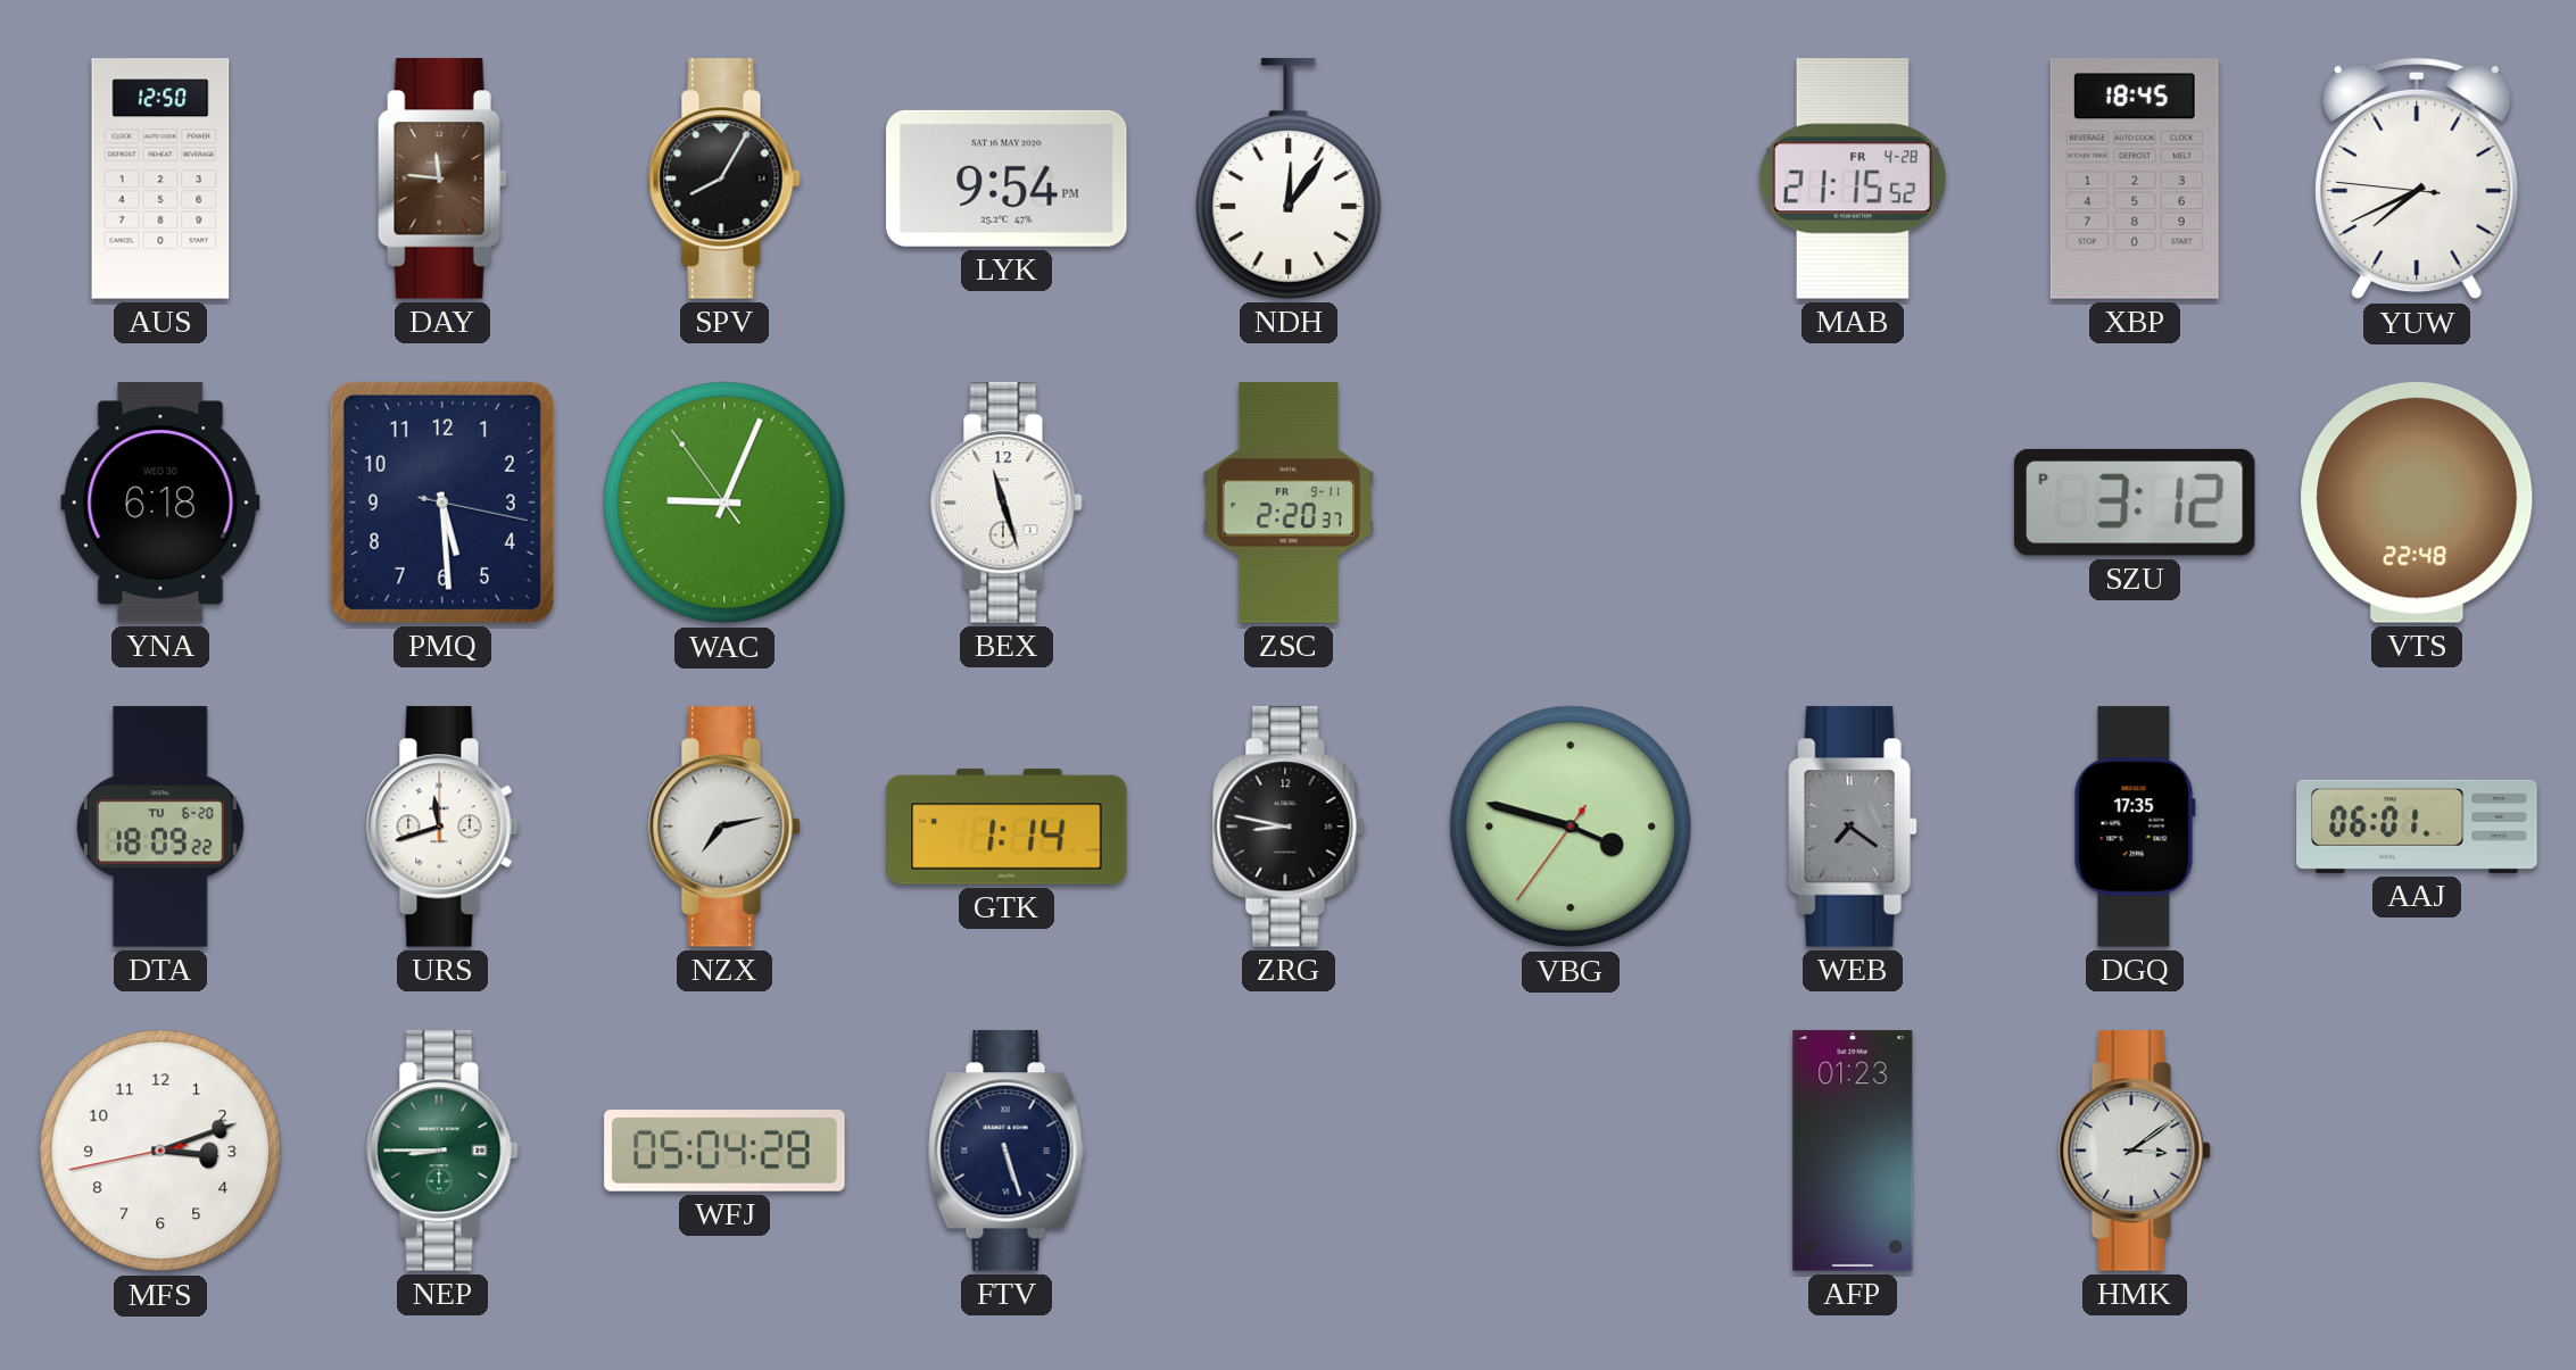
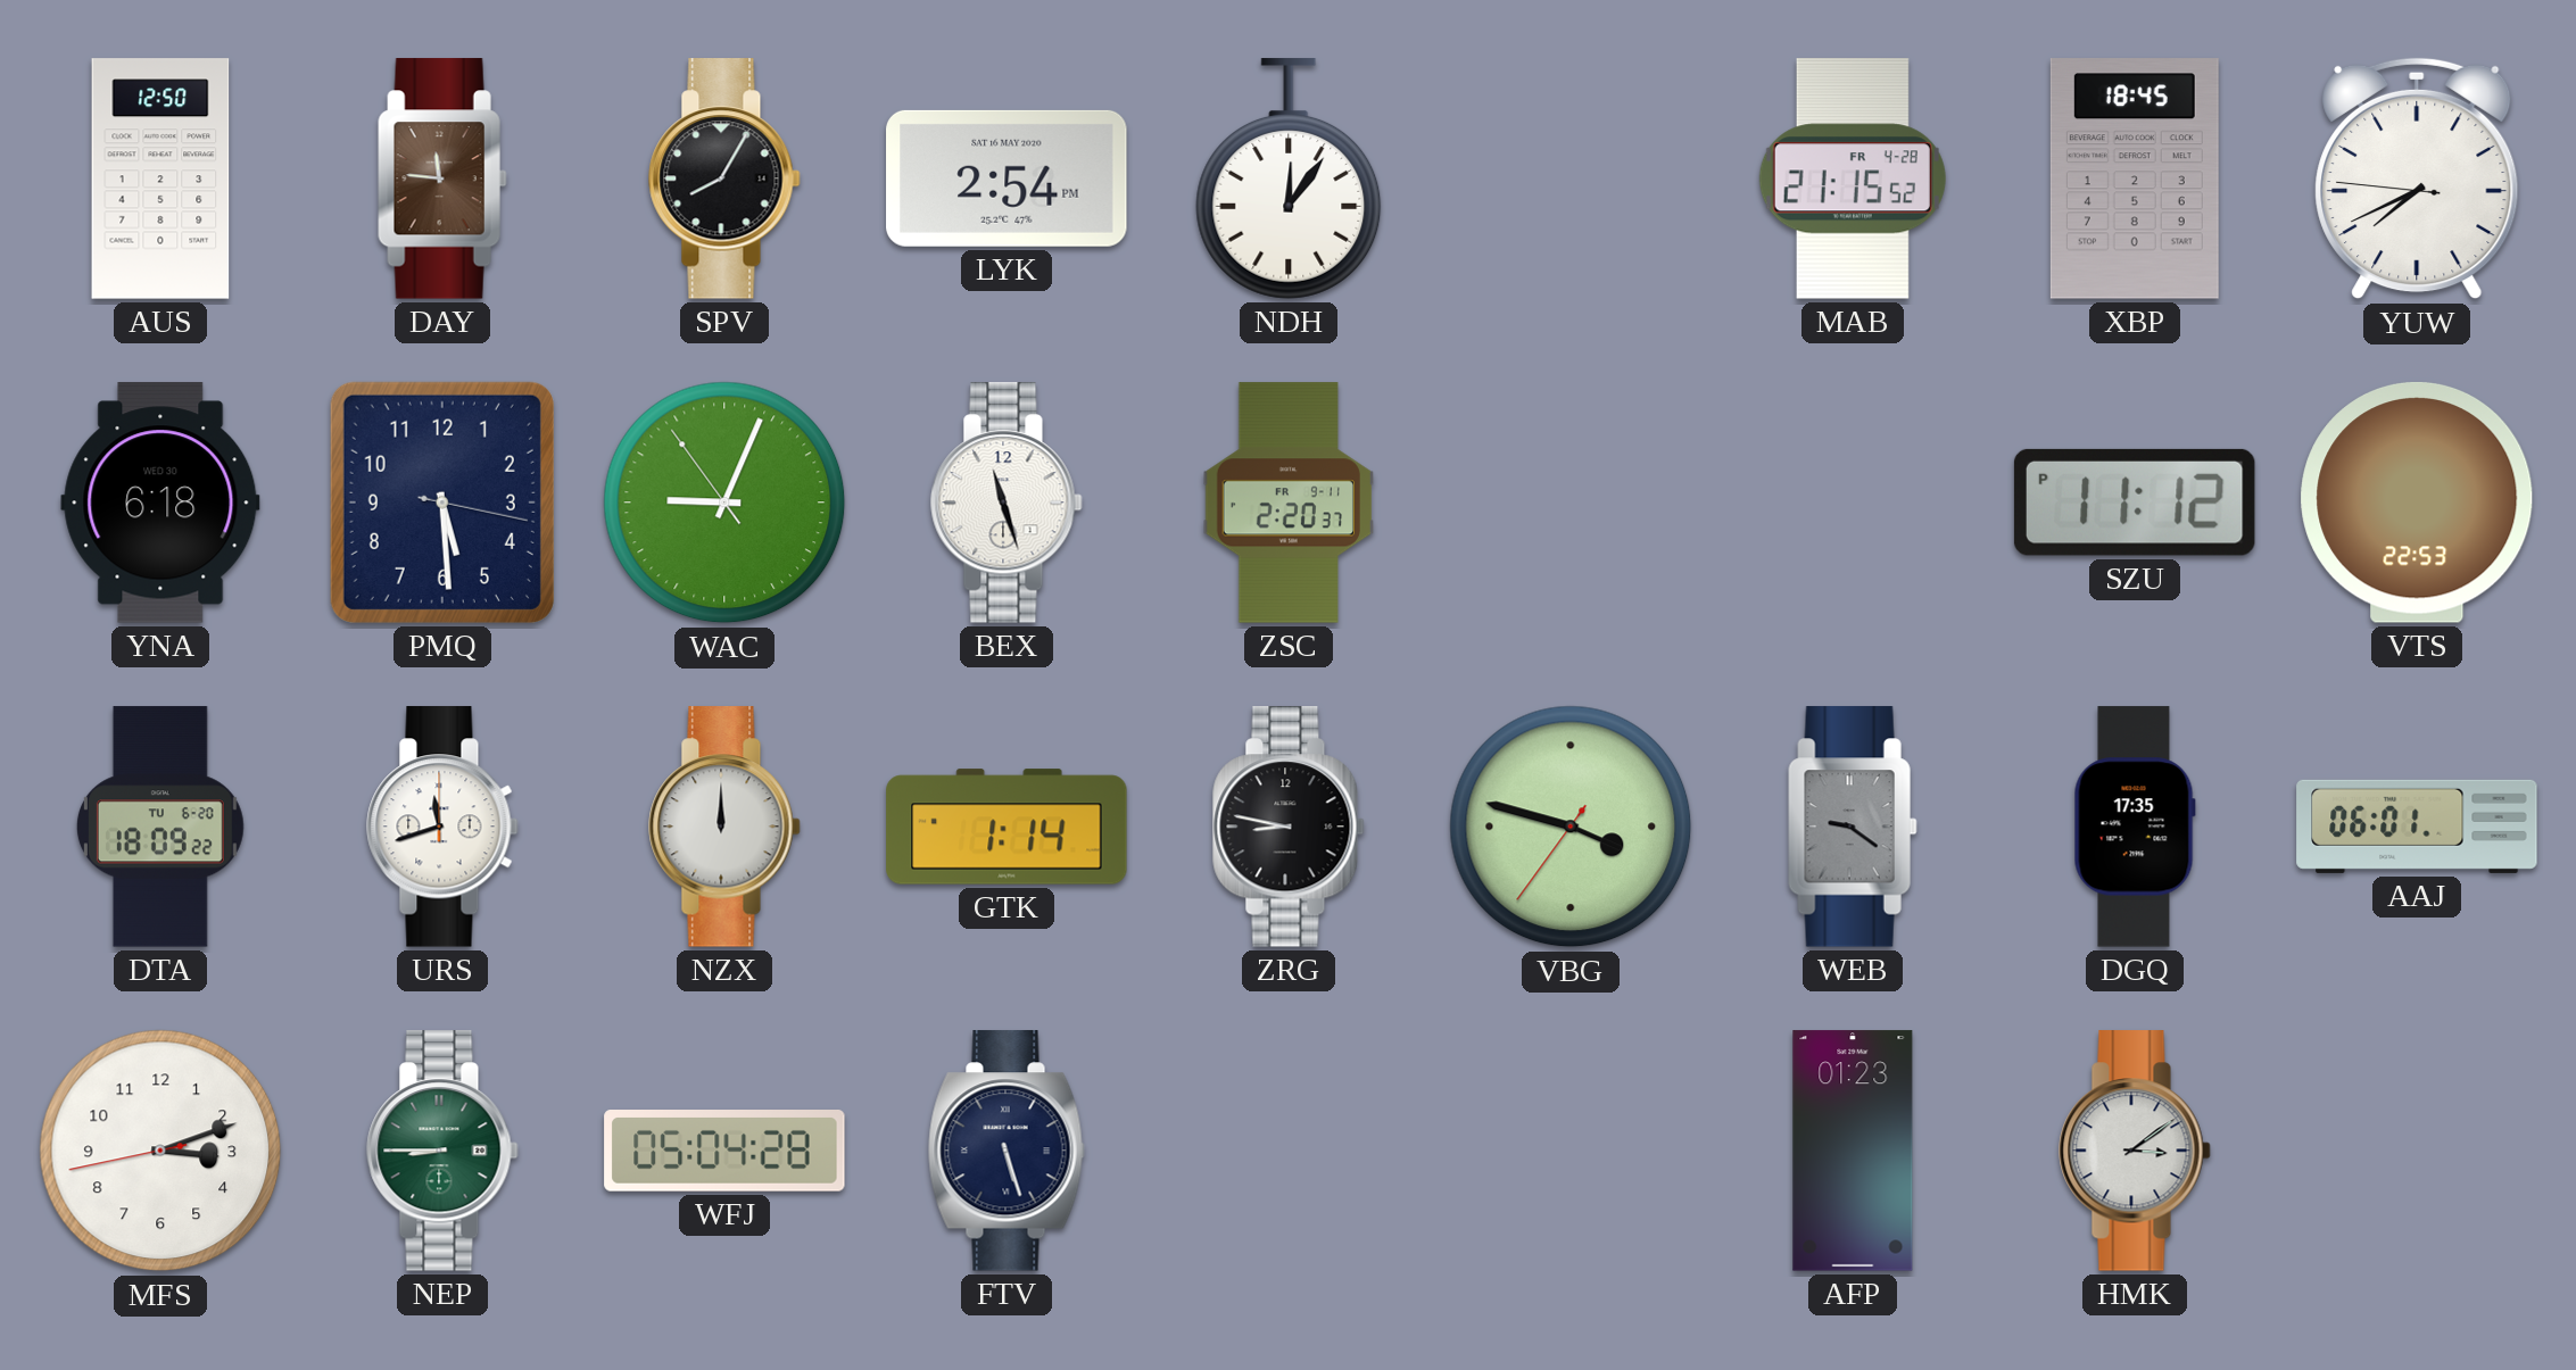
LYK: 9:54 -> 2:54
SZU: 3:12 -> 11:12
VTS: 22:48 -> 22:53
NZX: 7:13 -> 12:00
WEB: 7:21 -> 9:21
